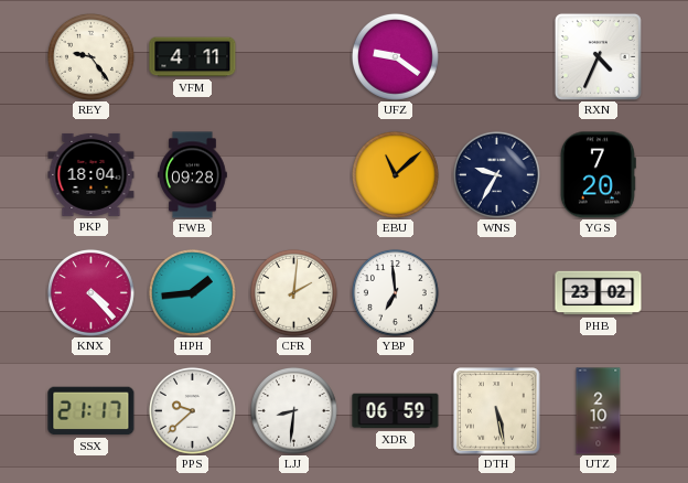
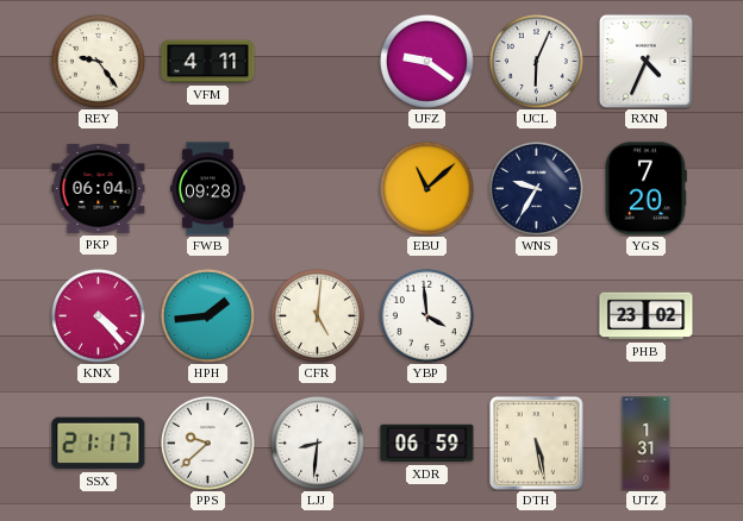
UCL: none -> 6:04
PKP: 18:04 -> 06:04
CFR: 2:01 -> 5:01
YBP: 6:59 -> 3:59
UTZ: 2:10 -> 1:31
